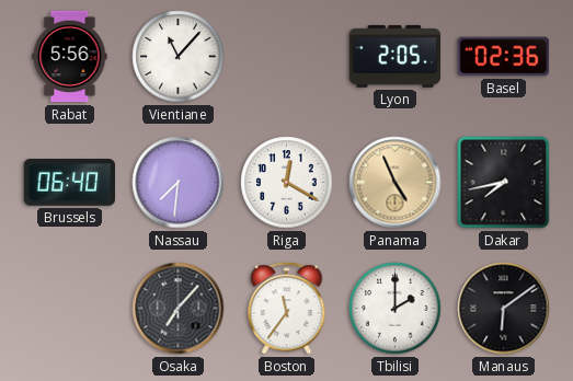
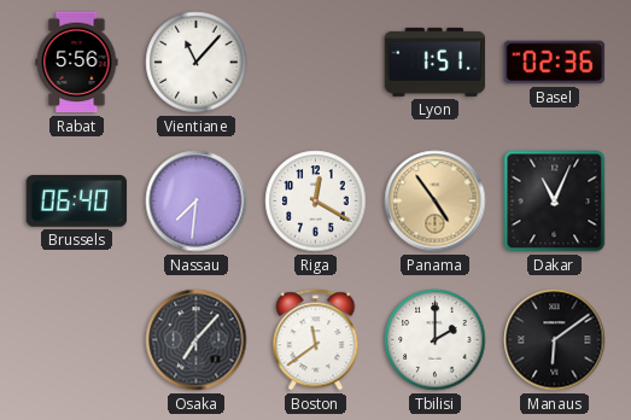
Lyon: 2:05 -> 1:51
Panama: 4:56 -> 4:54
Dakar: 7:43 -> 11:04
Boston: 11:36 -> 11:39
